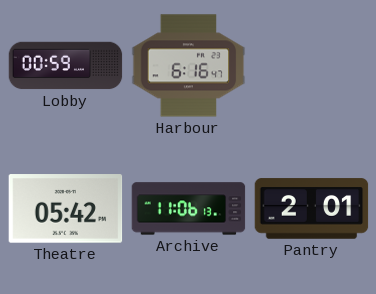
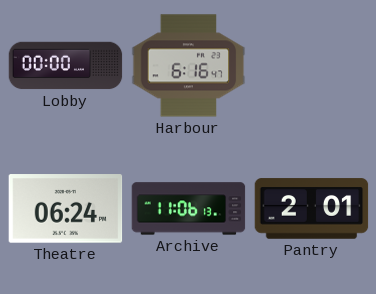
Lobby: 00:59 -> 00:00
Theatre: 05:42 -> 06:24
